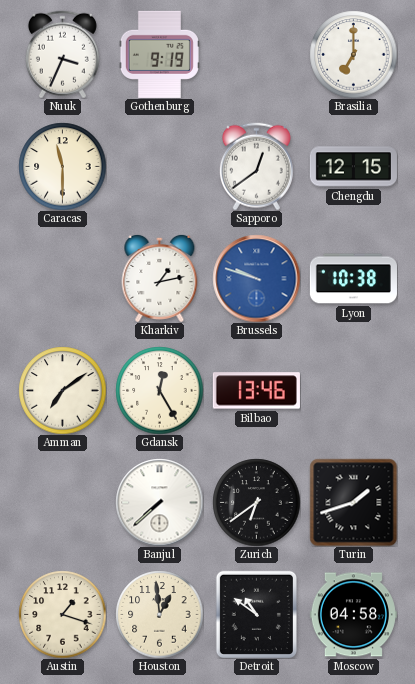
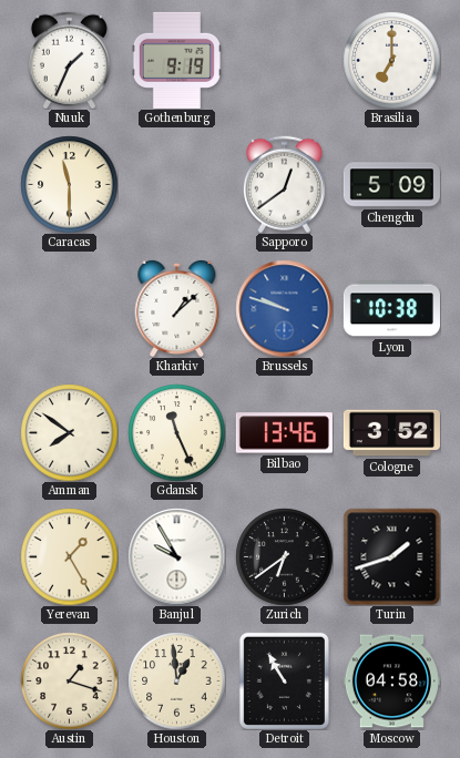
Nuuk: 3:34 -> 1:34
Chengdu: 12:15 -> 5:09
Kharkiv: 1:13 -> 1:08
Amman: 7:09 -> 7:51
Gdansk: 12:25 -> 11:26
Cologne: none -> 3:52
Yerevan: none -> 1:25
Banjul: 7:38 -> 9:55
Detroit: 10:51 -> 10:55
